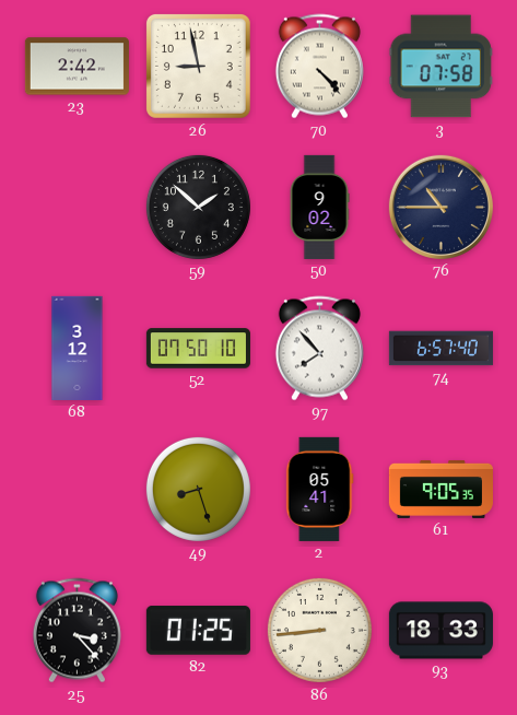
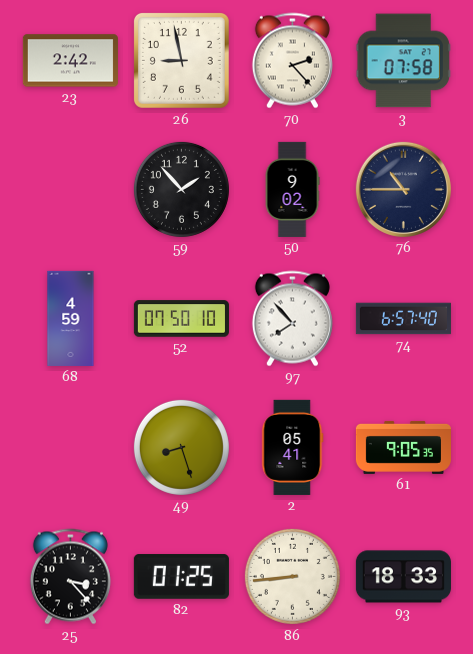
70: 4:23 -> 2:23
59: 1:52 -> 1:53
68: 3:12 -> 4:59
